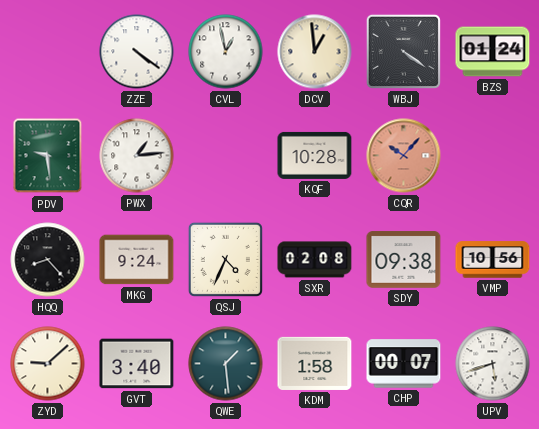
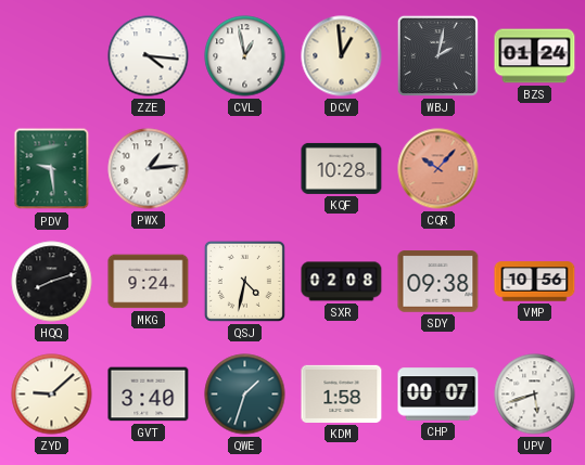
ZZE: 4:21 -> 4:16
WBJ: 4:21 -> 2:02
HQQ: 8:23 -> 8:12
QSJ: 4:34 -> 4:32
QWE: 1:29 -> 1:33
